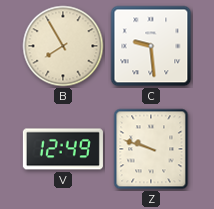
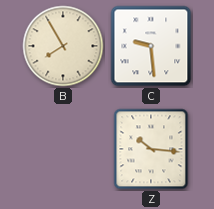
V: 12:49 -> none
Z: 9:48 -> 10:16
